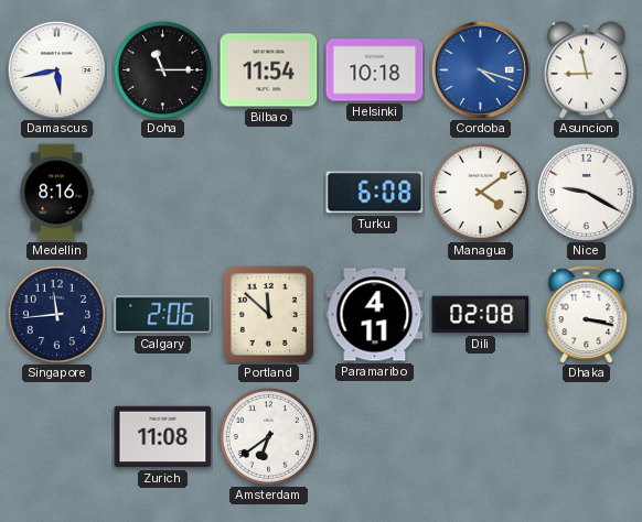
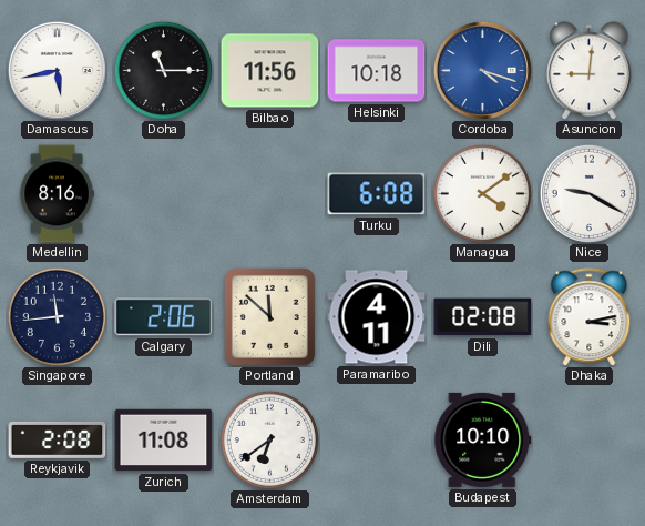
Bilbao: 11:54 -> 11:56
Asuncion: 8:58 -> 9:01
Dhaka: 3:17 -> 3:13
Reykjavik: none -> 2:08
Budapest: none -> 10:10
